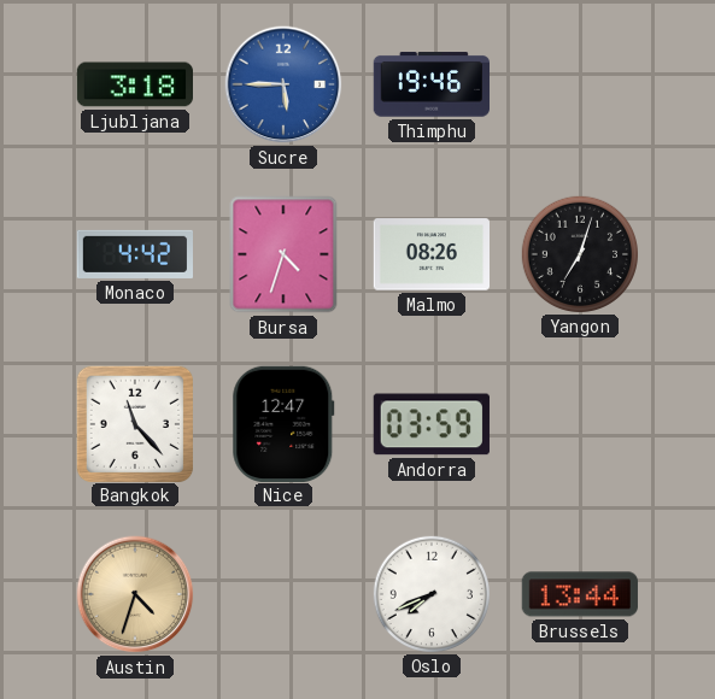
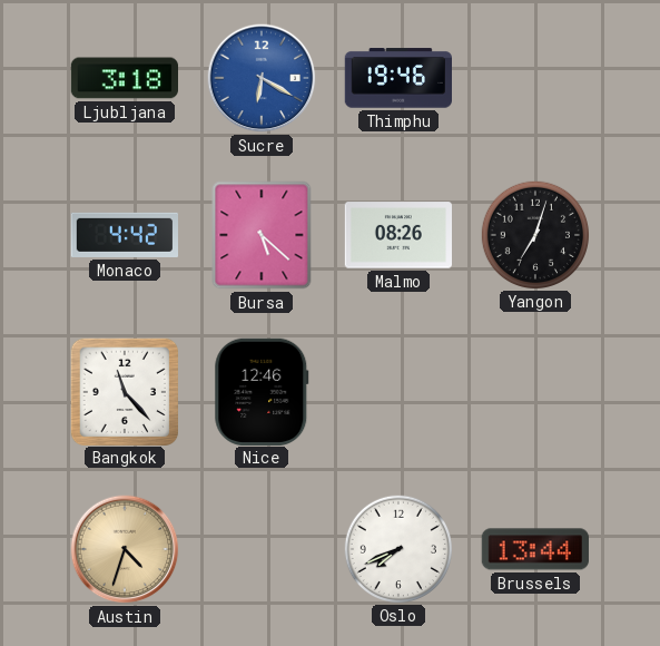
Sucre: 5:45 -> 6:20
Bursa: 4:33 -> 5:22
Nice: 12:47 -> 12:46
Andorra: 03:59 -> none
